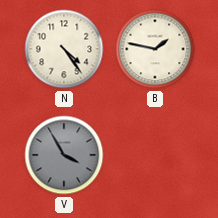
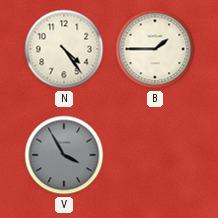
B: 1:47 -> 1:45
